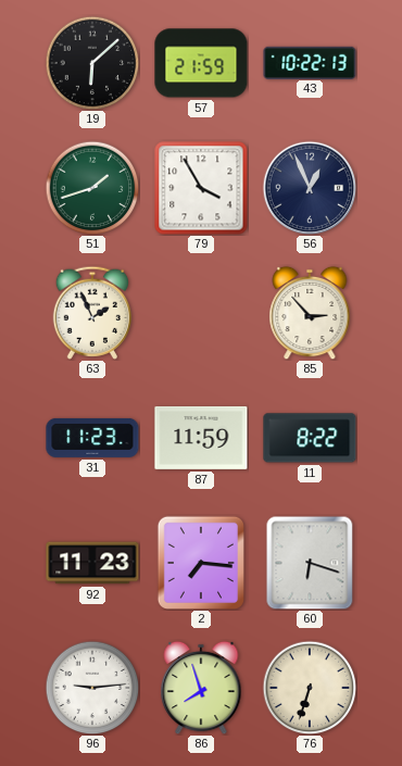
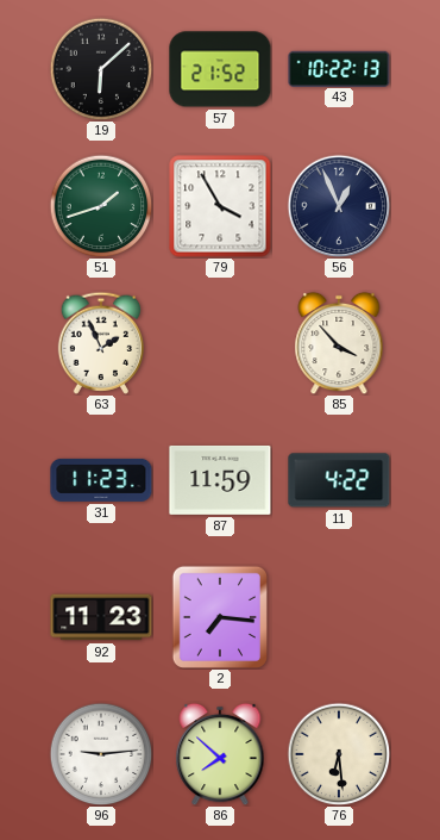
57: 21:59 -> 21:52
85: 2:53 -> 3:53
11: 8:22 -> 4:22
60: 6:18 -> none
86: 7:57 -> 7:52
76: 6:33 -> 6:29
